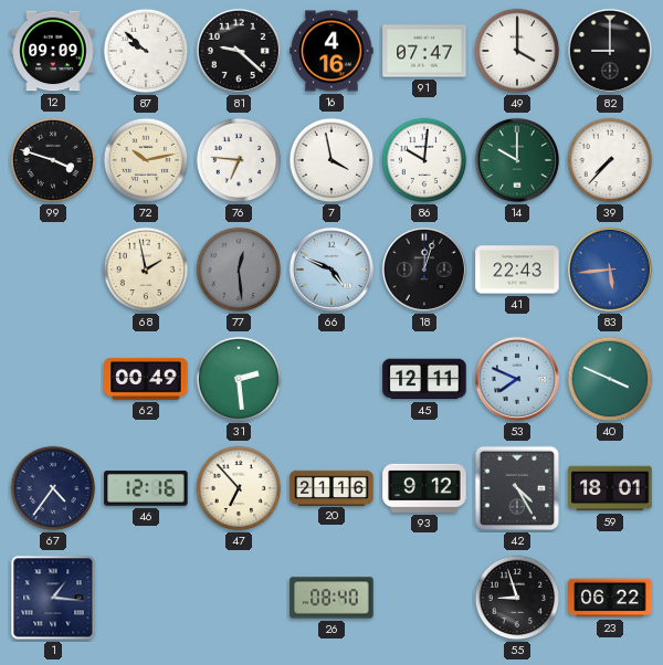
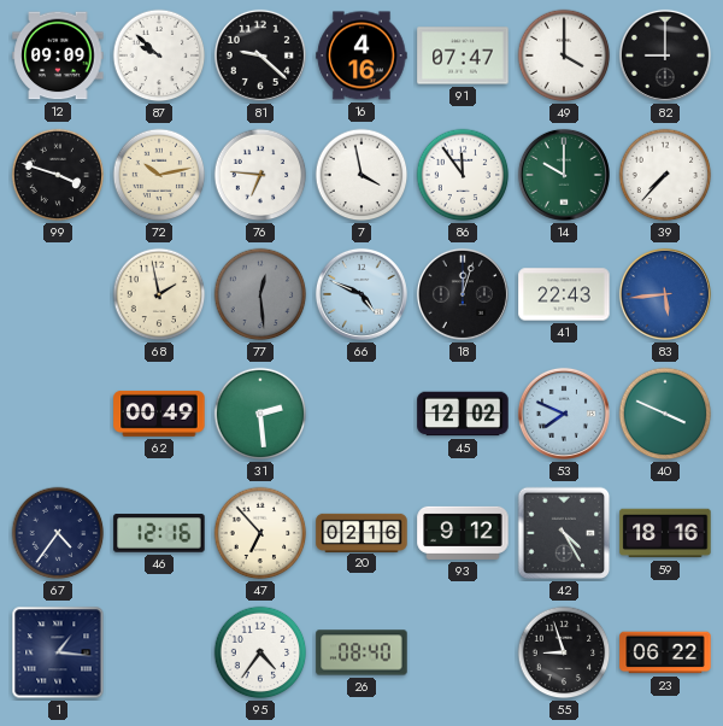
86: 10:01 -> 11:54
45: 12:11 -> 12:02
20: 21:16 -> 02:16
59: 18:01 -> 18:16
95: none -> 4:36
